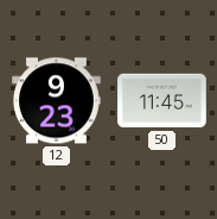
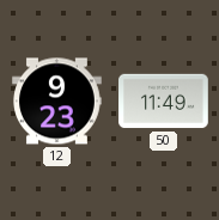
50: 11:45 -> 11:49
